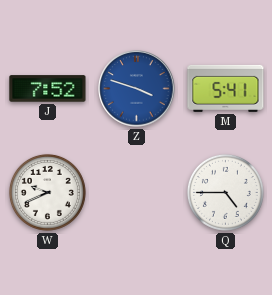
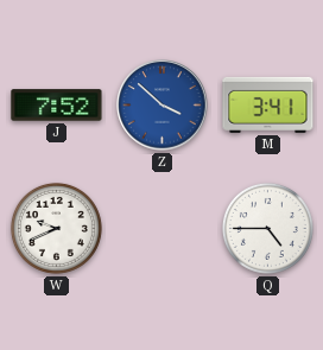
Z: 3:48 -> 3:52
M: 5:41 -> 3:41
